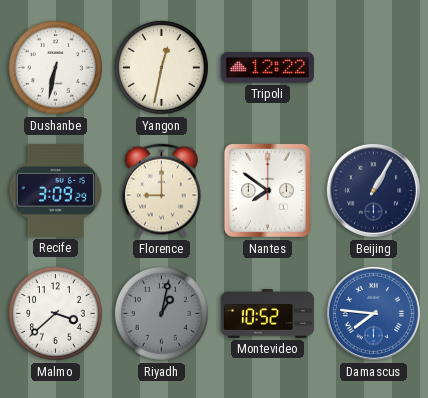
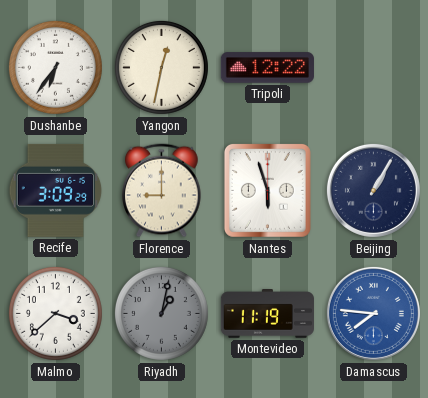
Dushanbe: 6:32 -> 6:36
Nantes: 7:51 -> 5:57
Montevideo: 10:52 -> 11:19
